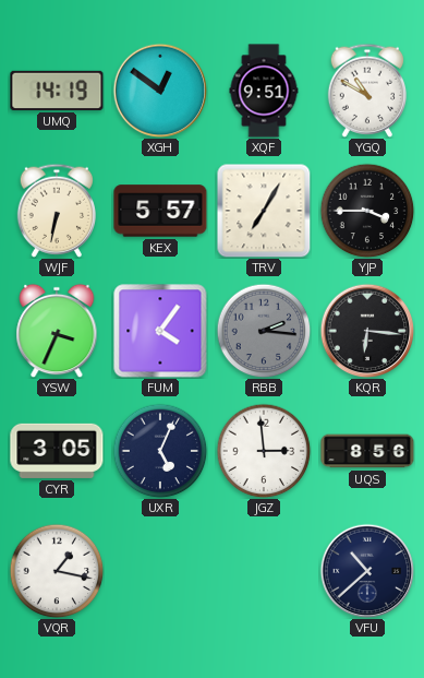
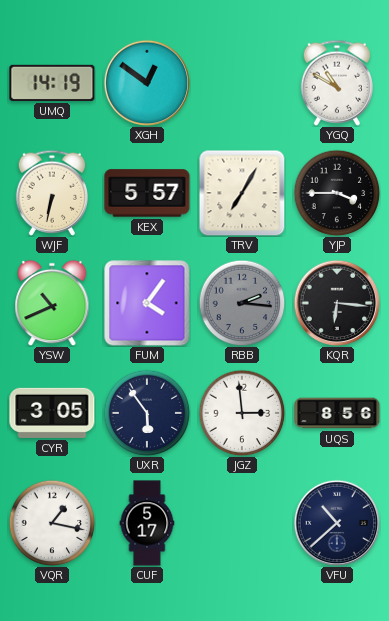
XQF: 9:51 -> none
YSW: 3:34 -> 10:41
UXR: 5:04 -> 5:54
CUF: none -> 5:17
